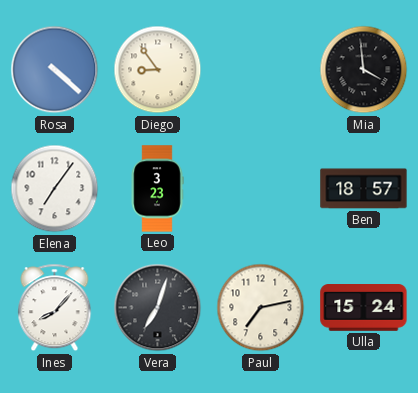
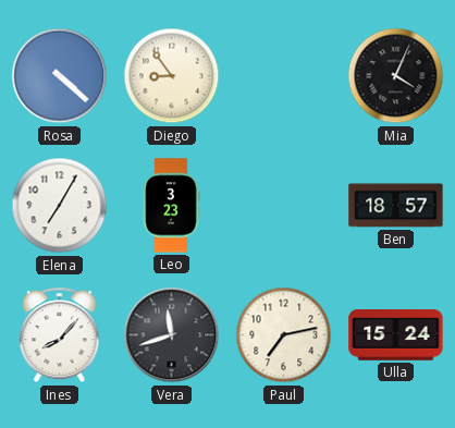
Mia: 3:59 -> 4:04
Elena: 7:06 -> 7:05
Vera: 7:03 -> 11:42
